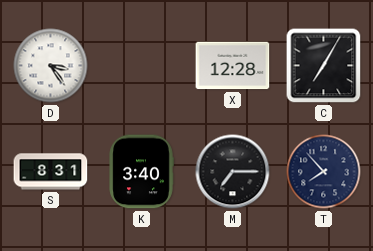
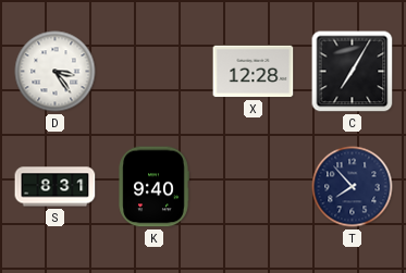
K: 3:40 -> 9:40
M: 7:15 -> none
